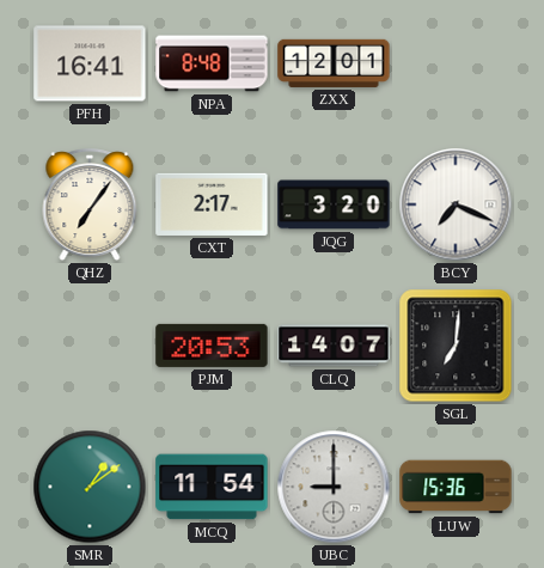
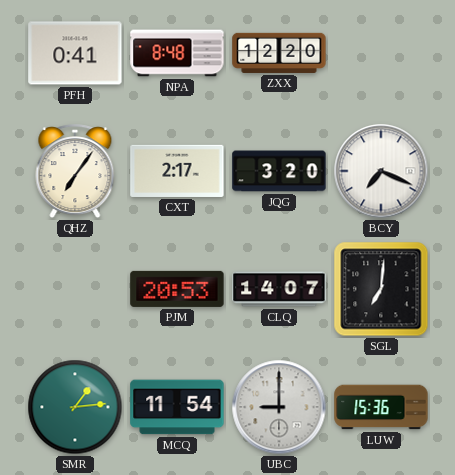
PFH: 16:41 -> 0:41
ZXX: 12:01 -> 12:20
SMR: 1:09 -> 1:14
